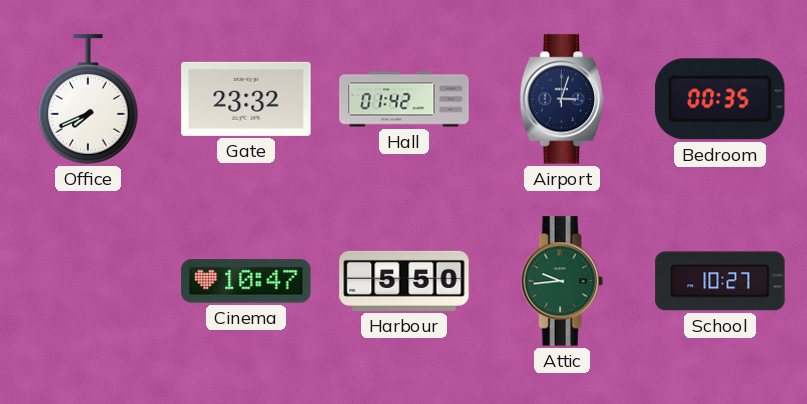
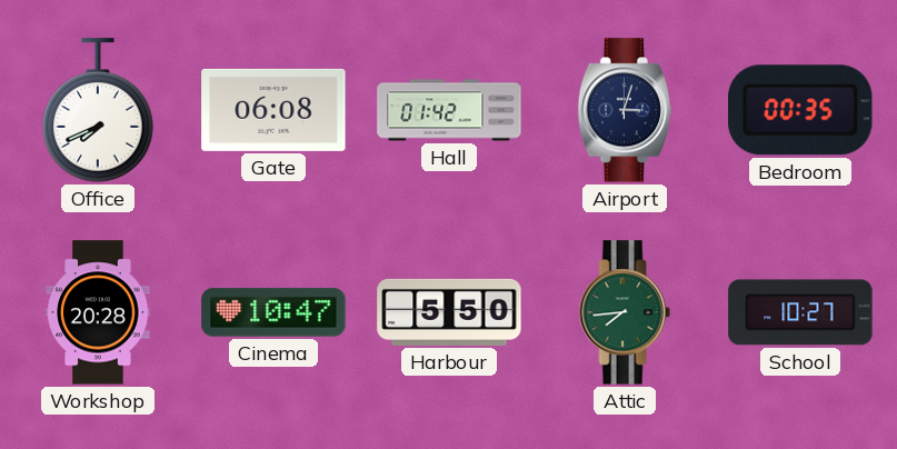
Gate: 23:32 -> 06:08
Workshop: none -> 20:28
Attic: 9:44 -> 7:44
